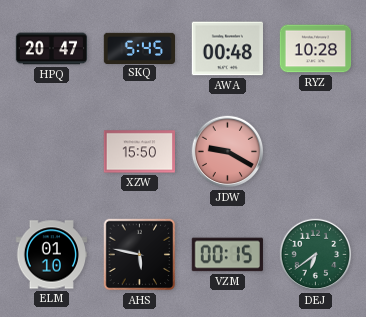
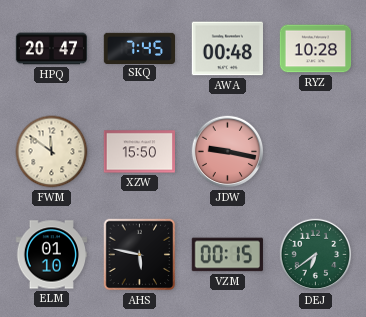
SKQ: 5:45 -> 7:45
FWM: none -> 11:51
JDW: 9:20 -> 9:17
